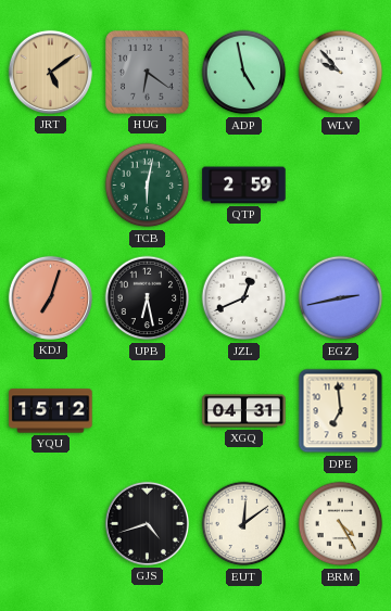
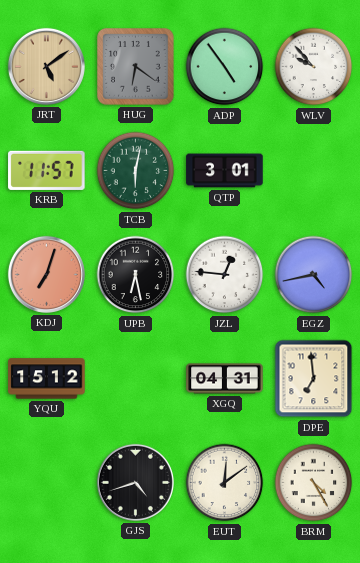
ADP: 4:58 -> 4:54
KRB: none -> 11:57
QTP: 2:59 -> 3:01
JZL: 12:41 -> 12:46
EGZ: 2:43 -> 4:43
